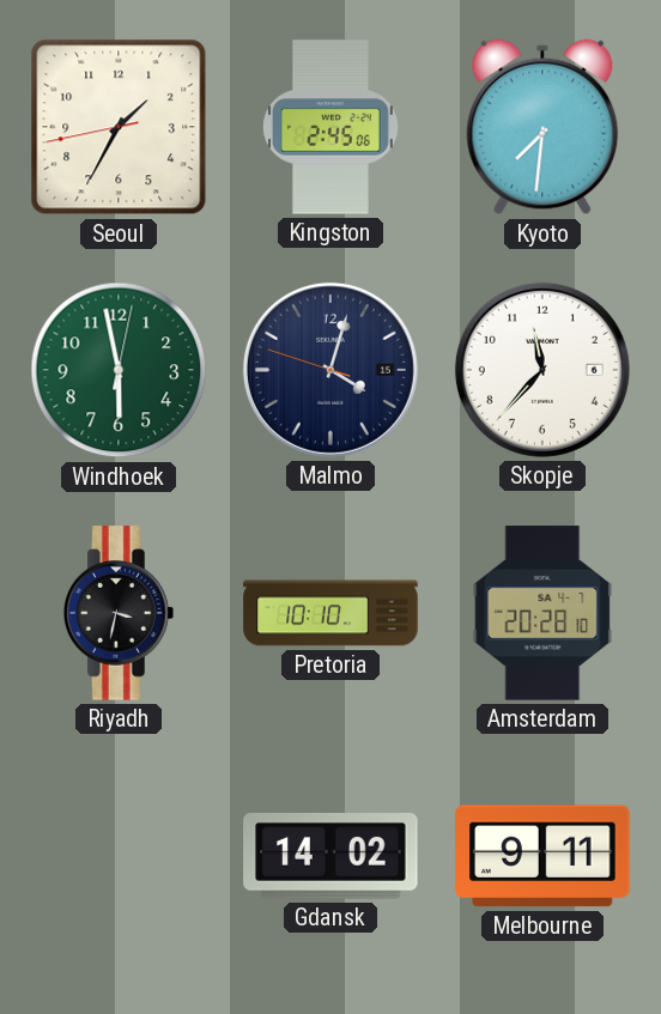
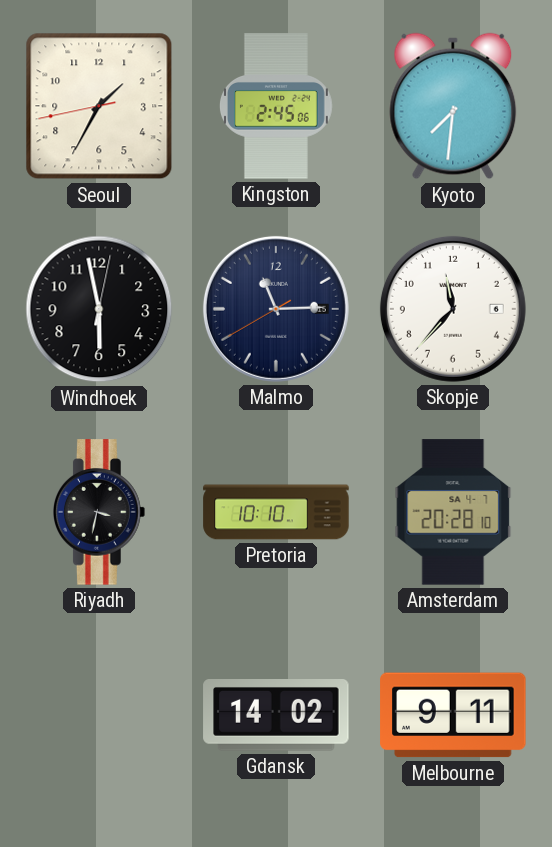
Windhoek dial: green -> black
Malmo: 4:02 -> 11:14
